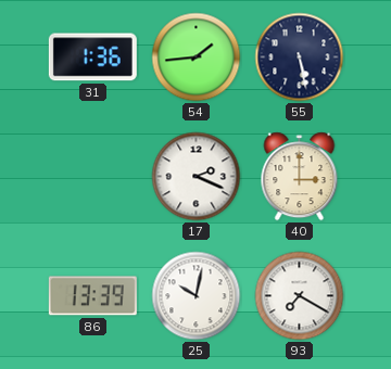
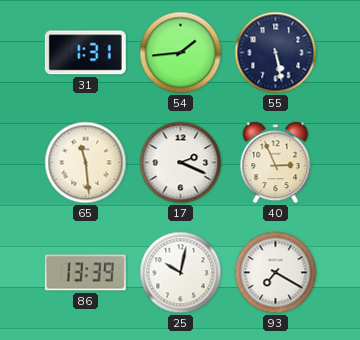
31: 1:36 -> 1:31
65: none -> 11:29
40: 3:00 -> 2:56
